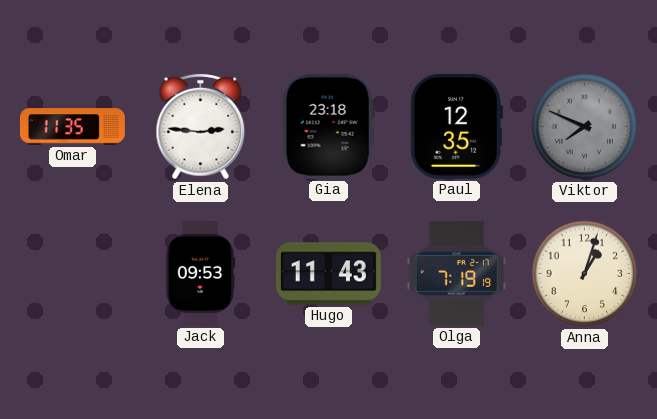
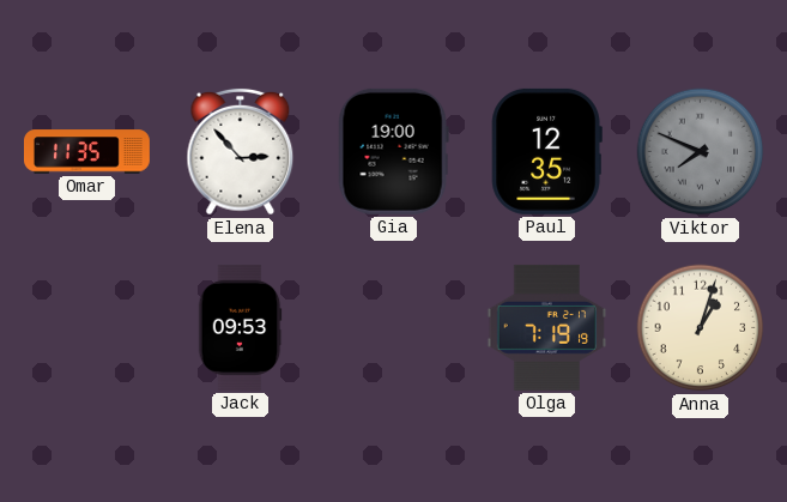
Elena: 2:46 -> 2:53
Gia: 23:18 -> 19:00
Hugo: 11:43 -> none
